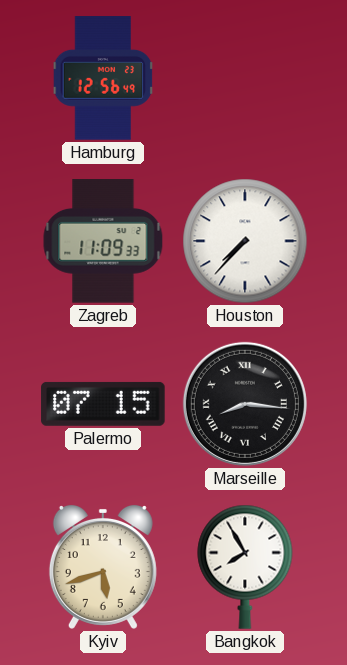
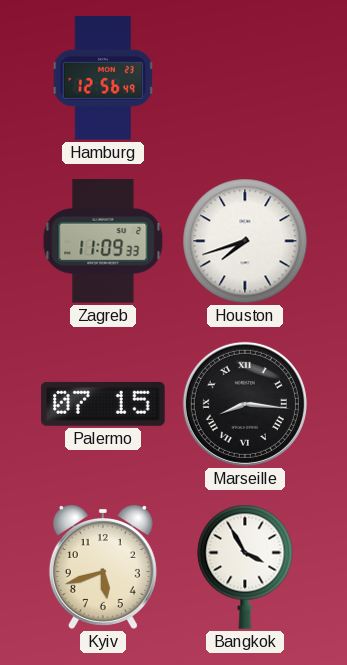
Houston: 7:37 -> 7:42
Bangkok: 7:55 -> 3:55
